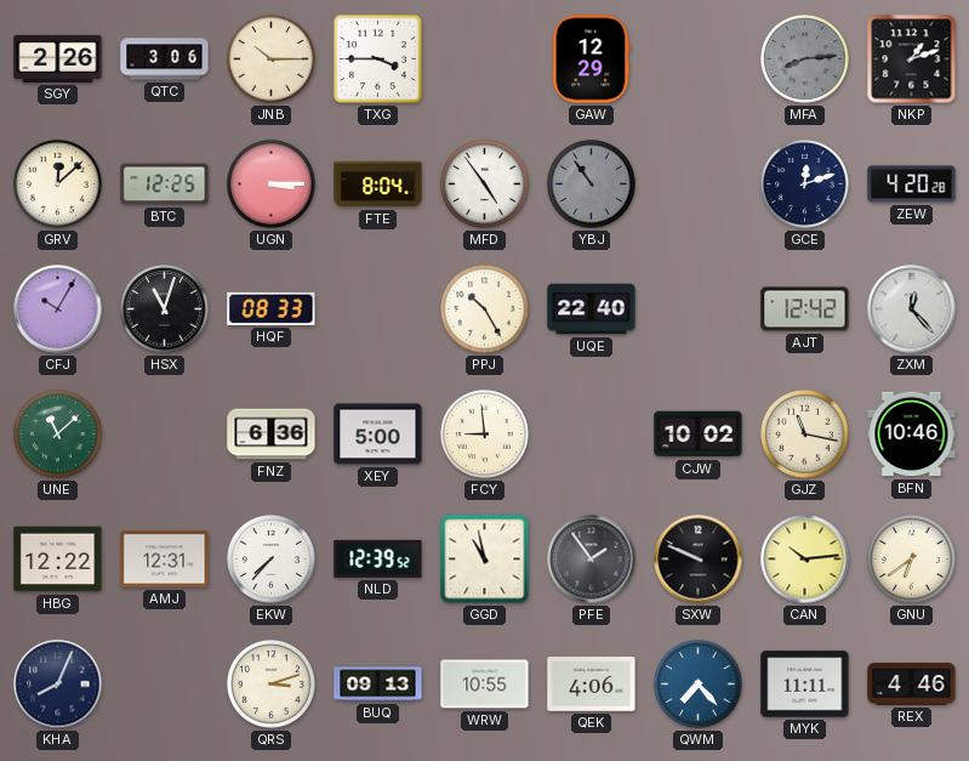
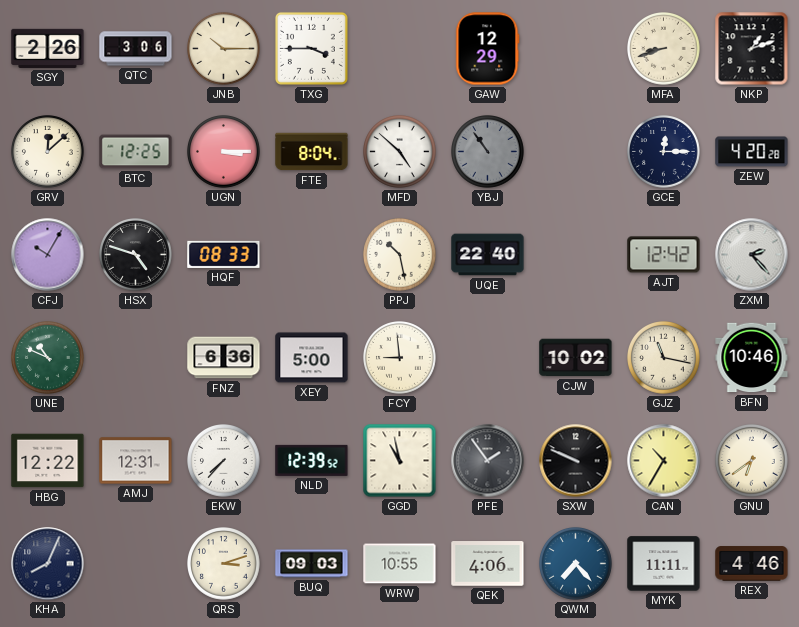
MFA: 8:14 -> 8:42
MFA dial: grey -> cream
MFD: 4:54 -> 4:52
GCE: 12:12 -> 12:15
HSX: 11:03 -> 4:48
PPJ: 10:25 -> 10:28
ZXM: 12:23 -> 2:23
UNE: 11:08 -> 10:49
CAN: 10:14 -> 10:35
BUQ: 09:13 -> 09:03
